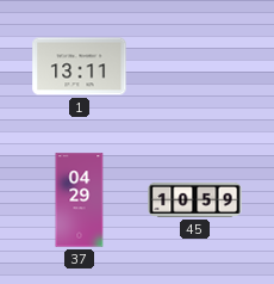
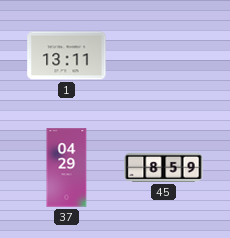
45: 10:59 -> 8:59
